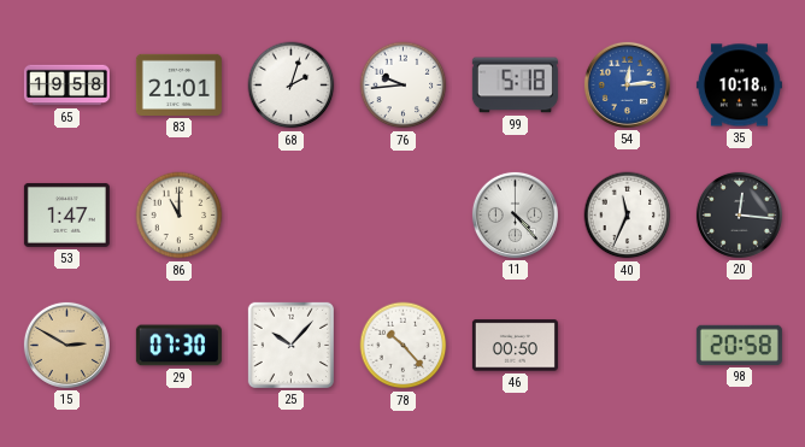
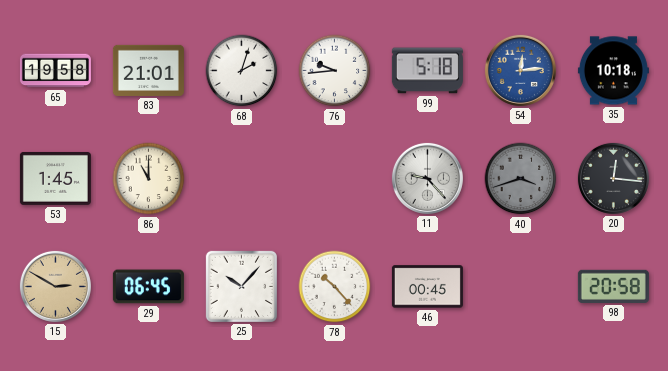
53: 1:47 -> 1:45
11: 4:23 -> 9:23
40: 11:34 -> 3:42
40 dial: white -> grey
29: 07:30 -> 06:45
46: 00:50 -> 00:45
